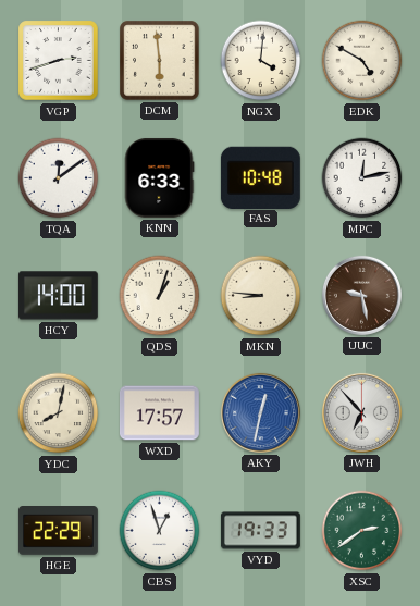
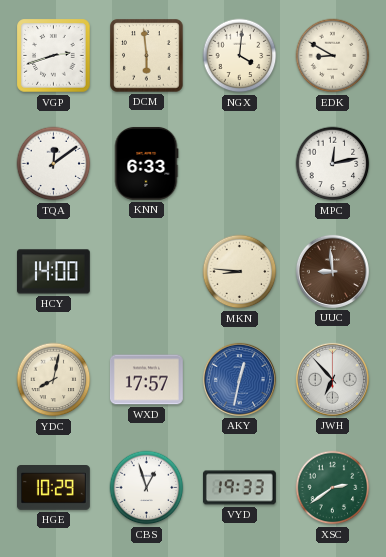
EDK: 4:50 -> 8:50
FAS: 10:48 -> none
QDS: 1:03 -> none
UUC: 9:28 -> 8:59
HGE: 22:29 -> 10:29
